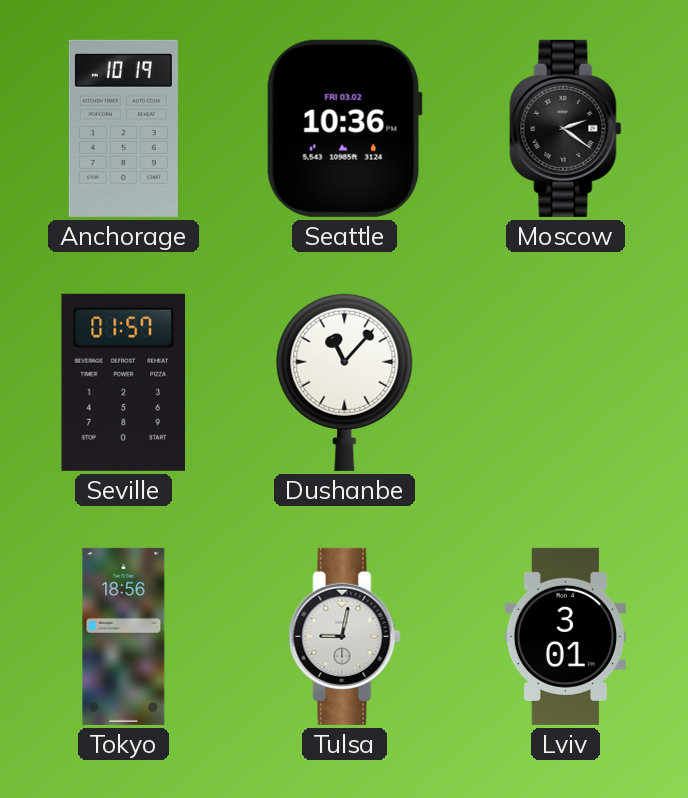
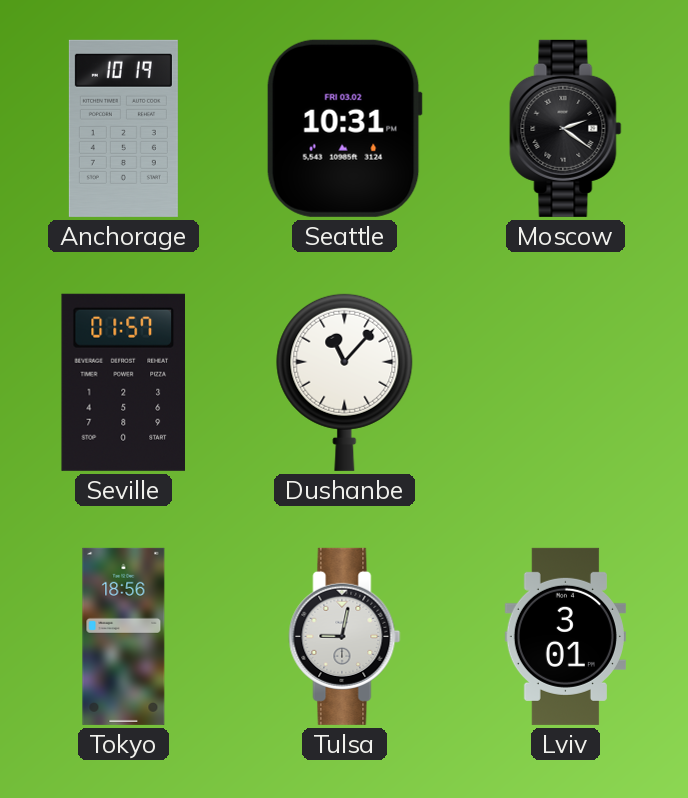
Seattle: 10:36 -> 10:31
